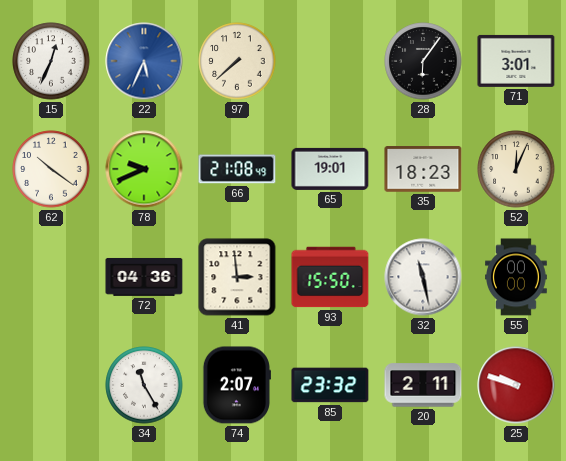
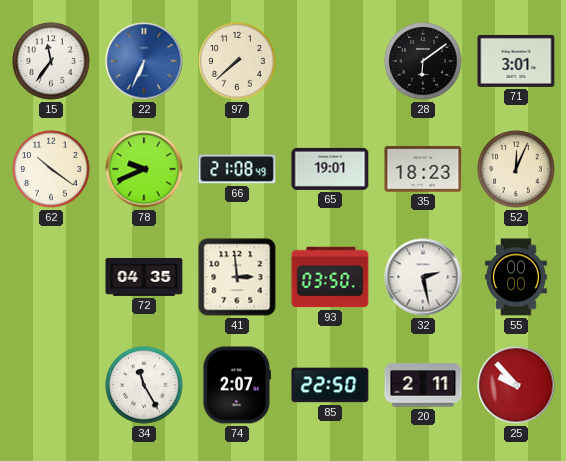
15: 12:34 -> 11:36
22: 5:34 -> 6:34
28: 6:06 -> 6:09
72: 04:36 -> 04:35
93: 15:50 -> 03:50
32: 11:28 -> 2:28
85: 23:32 -> 22:50
25: 9:48 -> 9:53
